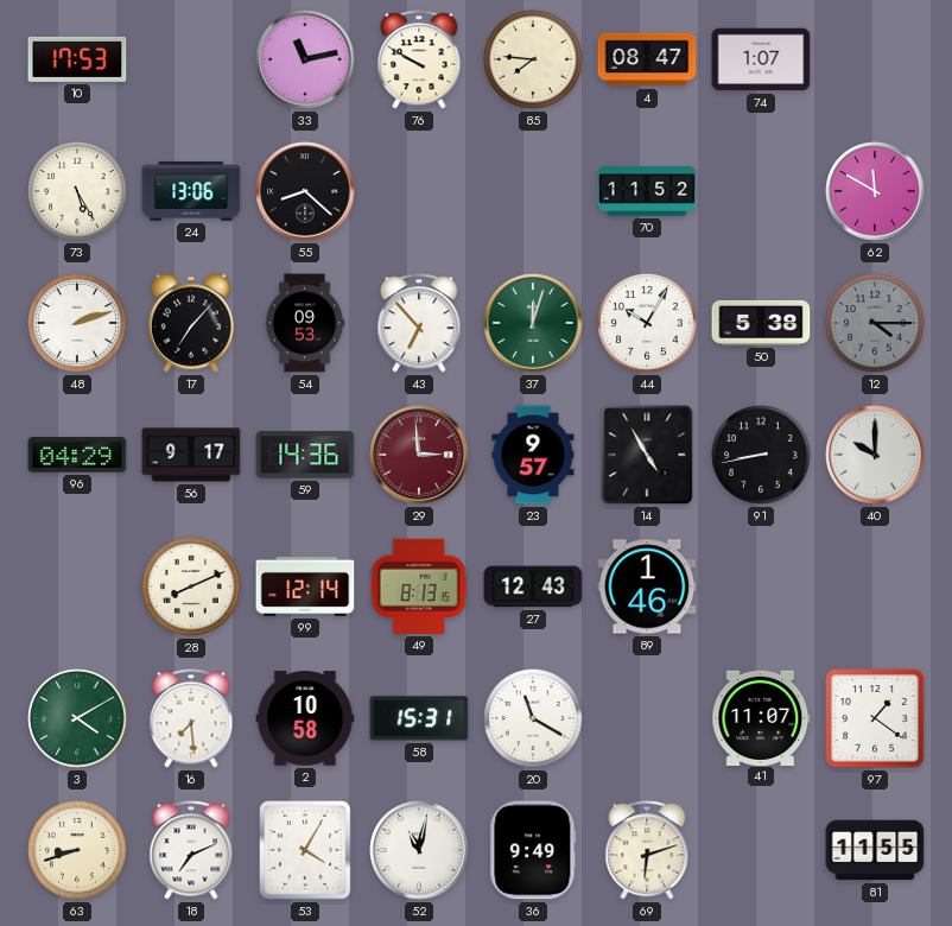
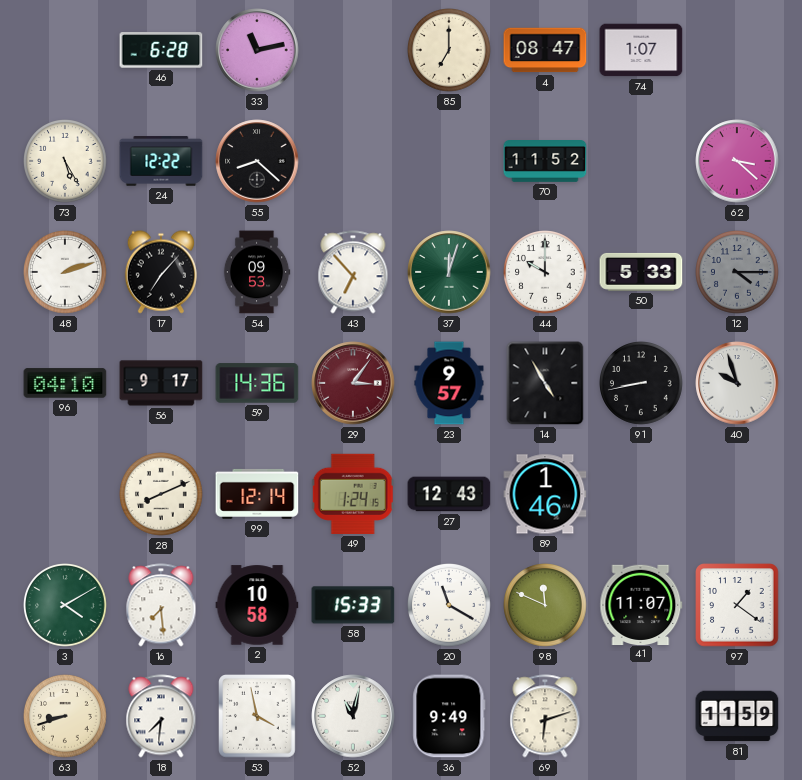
10: 17:53 -> none
46: none -> 6:28
76: 9:50 -> none
85: 7:46 -> 7:00
24: 13:06 -> 12:22
62: 11:50 -> 3:22
44: 10:05 -> 10:00
50: 5:38 -> 5:33
96: 04:29 -> 04:10
29: 2:59 -> 3:06
40: 10:00 -> 9:57
49: 8:13 -> 1:24
58: 15:31 -> 15:33
98: none -> 11:49
18: 7:11 -> 7:31
53: 4:05 -> 3:58
81: 11:55 -> 11:59
